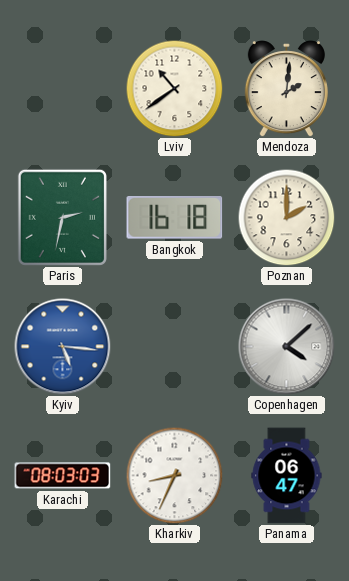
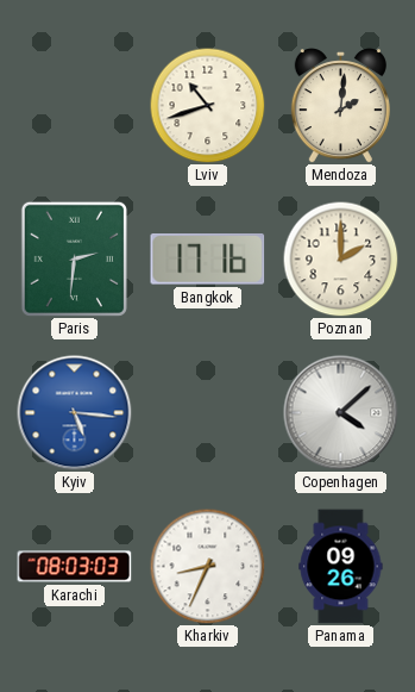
Lviv: 10:39 -> 10:42
Paris: 2:32 -> 2:31
Bangkok: 16:18 -> 17:16
Panama: 06:47 -> 09:26
